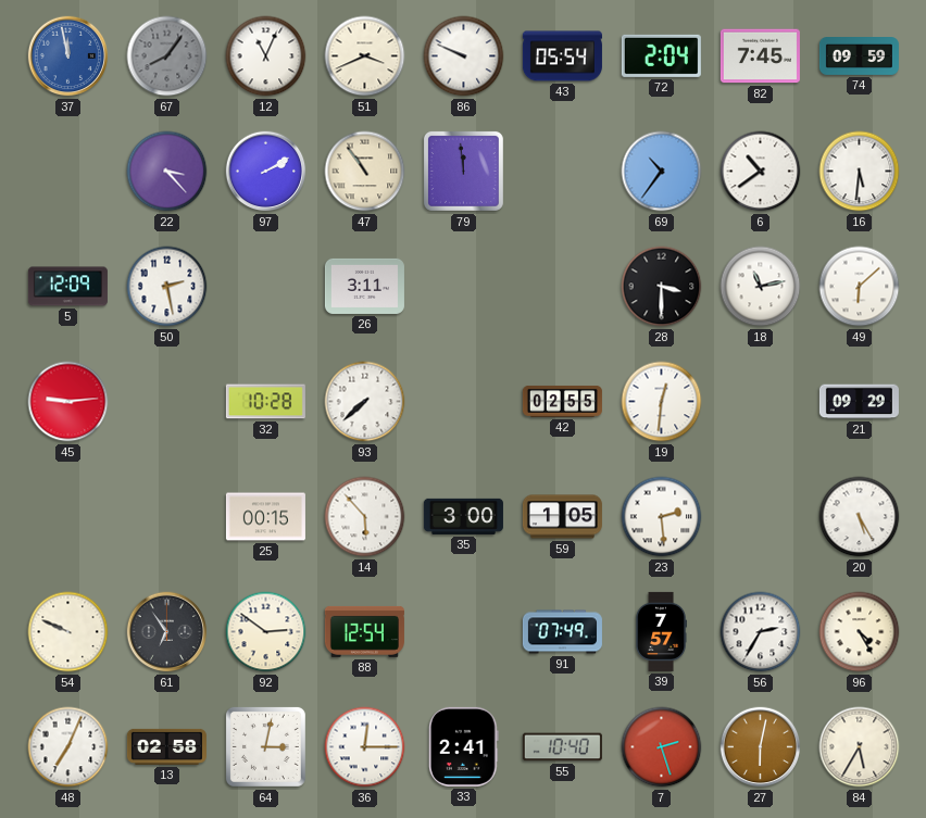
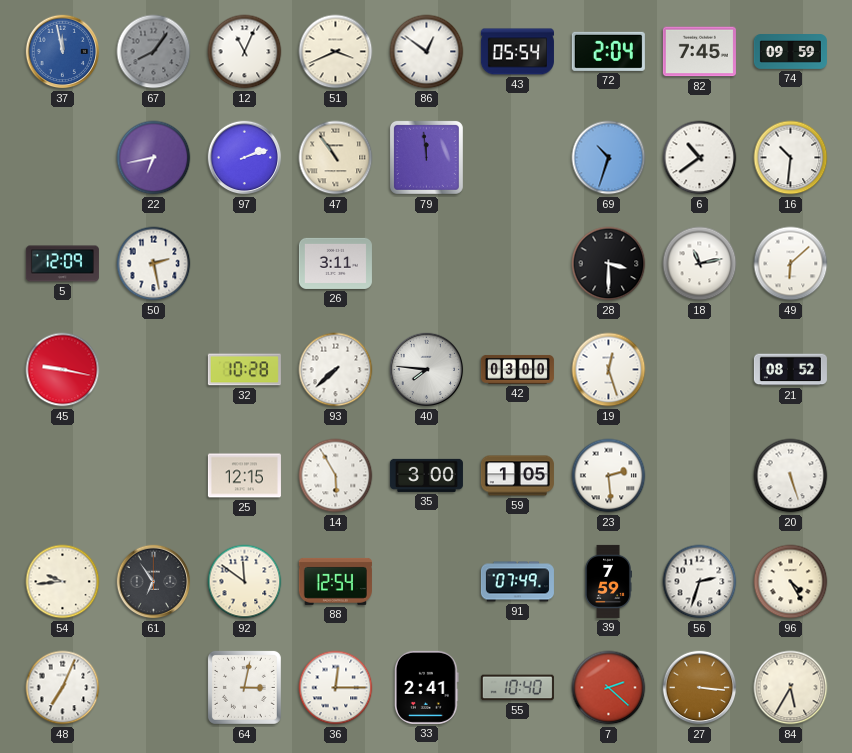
86: 9:49 -> 12:51
22: 3:23 -> 6:43
97: 2:10 -> 2:12
69: 10:36 -> 10:33
16: 5:31 -> 10:31
45: 9:14 -> 9:17
40: none -> 7:46
42: 02:55 -> 03:00
19: 12:31 -> 12:27
21: 09:29 -> 08:52
25: 00:15 -> 12:15
14: 5:53 -> 5:55
20: 5:25 -> 5:27
54: 9:49 -> 9:44
92: 2:51 -> 11:51
39: 7:57 -> 7:59
56: 2:35 -> 2:33
13: 02:58 -> none
7: 2:27 -> 2:22
27: 6:02 -> 3:16
